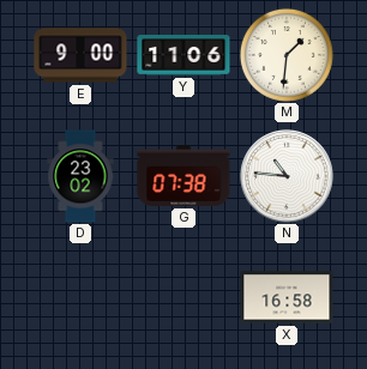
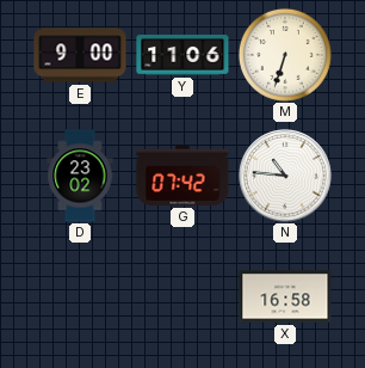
M: 1:31 -> 6:33
G: 07:38 -> 07:42
